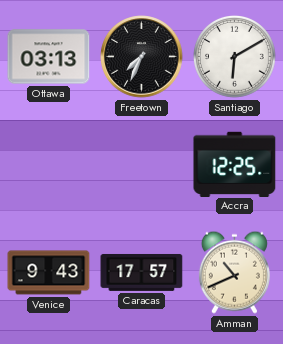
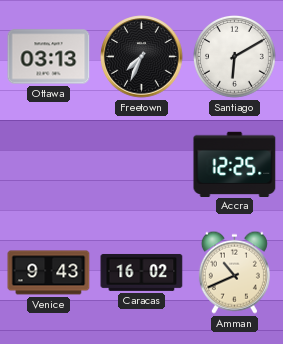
Caracas: 17:57 -> 16:02
